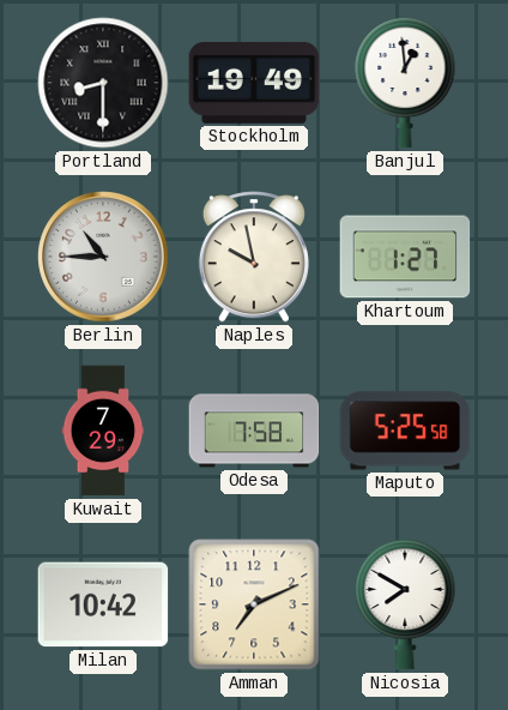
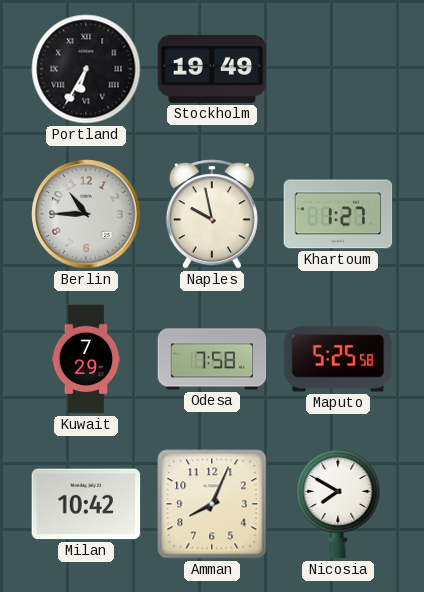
Portland: 8:30 -> 6:35
Banjul: 12:59 -> none
Amman: 7:11 -> 8:04
